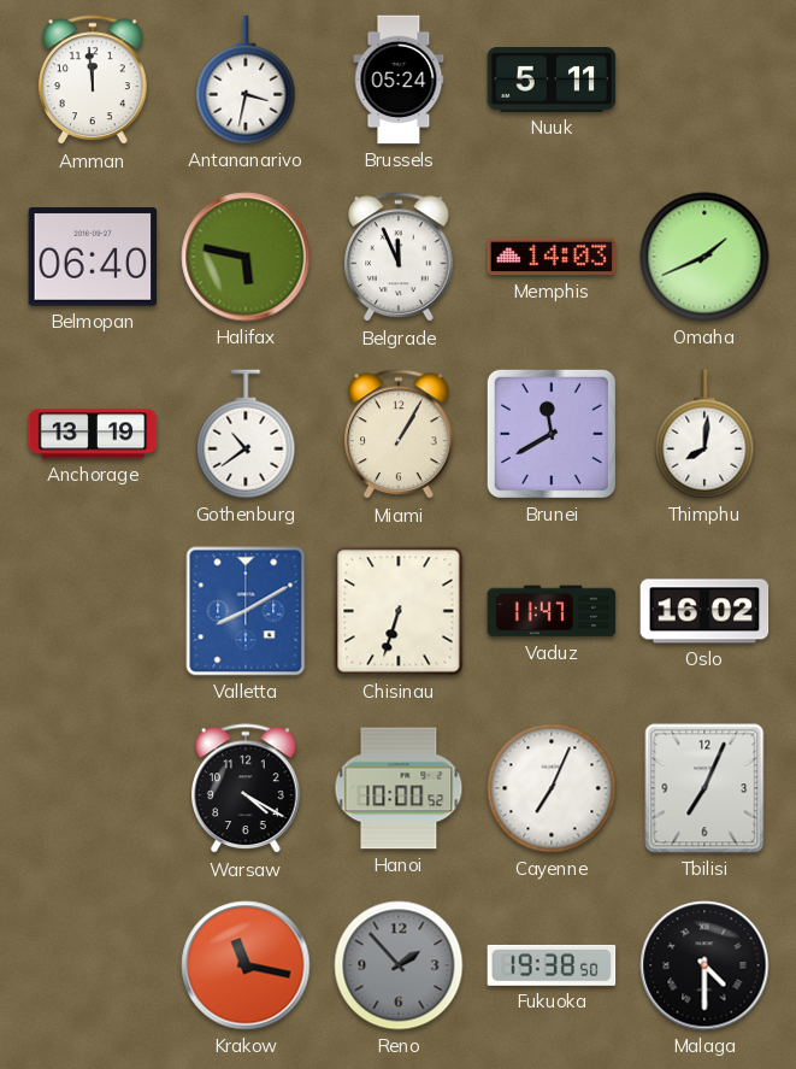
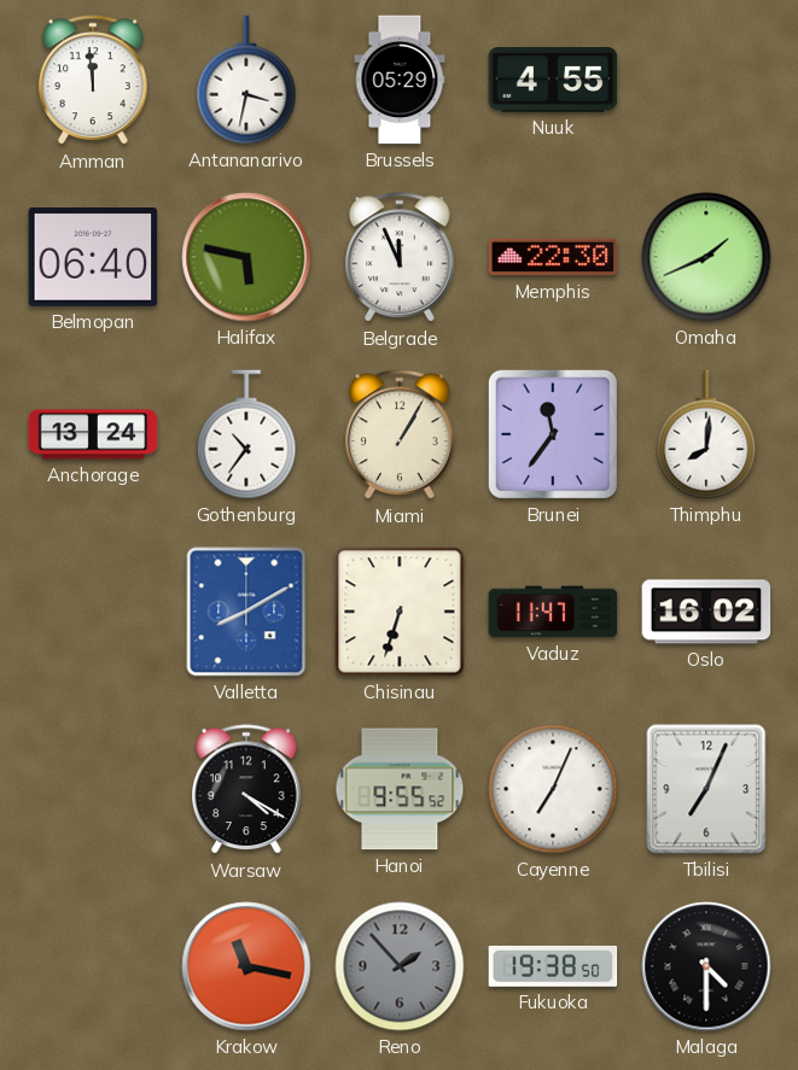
Brussels: 05:24 -> 05:29
Nuuk: 5:11 -> 4:55
Memphis: 14:03 -> 22:30
Anchorage: 13:19 -> 13:24
Gothenburg: 10:39 -> 10:36
Brunei: 11:40 -> 11:36
Hanoi: 10:00 -> 9:55
